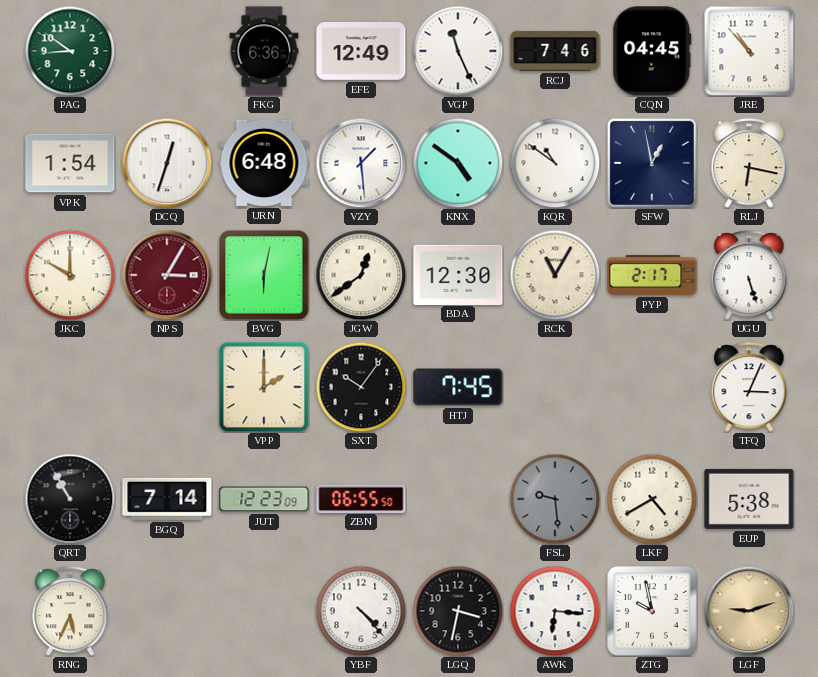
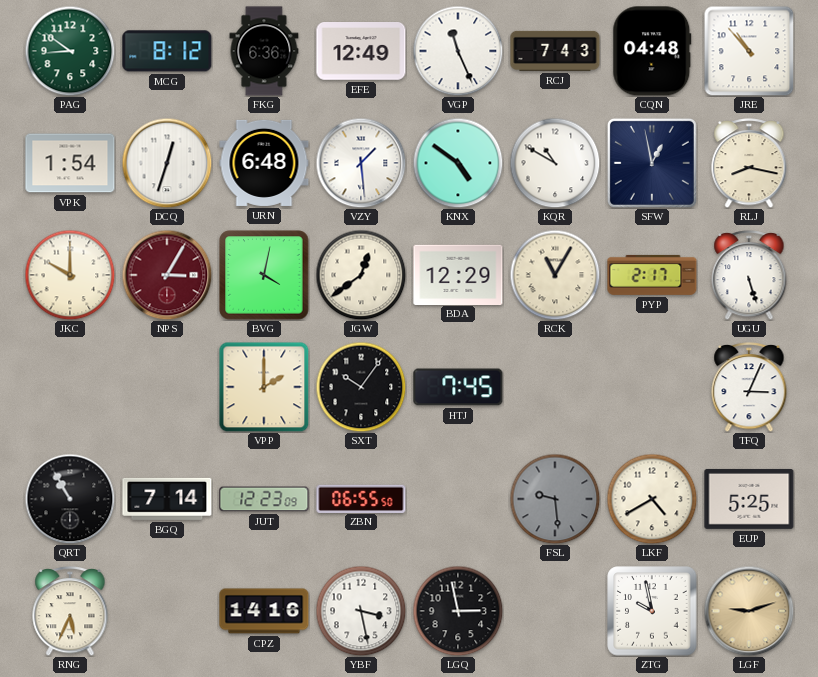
MCG: none -> 8:12
RCJ: 7:46 -> 7:43
CQN: 04:45 -> 04:48
KQR: 10:51 -> 10:50
RLJ: 6:17 -> 8:17
BVG: 6:02 -> 4:02
BDA: 12:30 -> 12:29
EUP: 5:38 -> 5:25
CPZ: none -> 14:16
YBF: 4:23 -> 3:28
LGQ: 3:32 -> 2:58
AWK: 6:16 -> none
